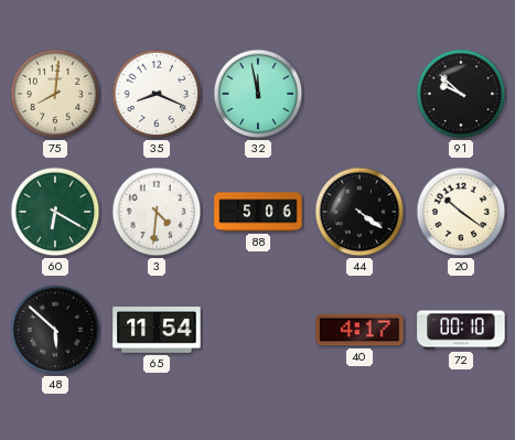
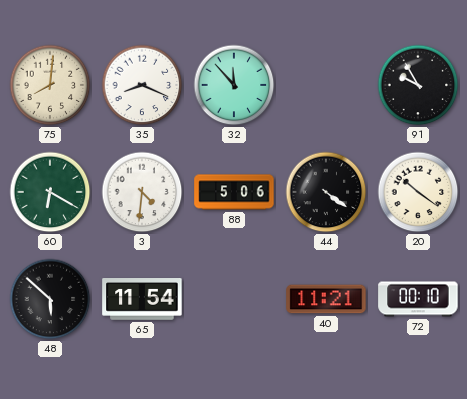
32: 11:58 -> 11:53
91: 9:52 -> 9:55
40: 4:17 -> 11:21
